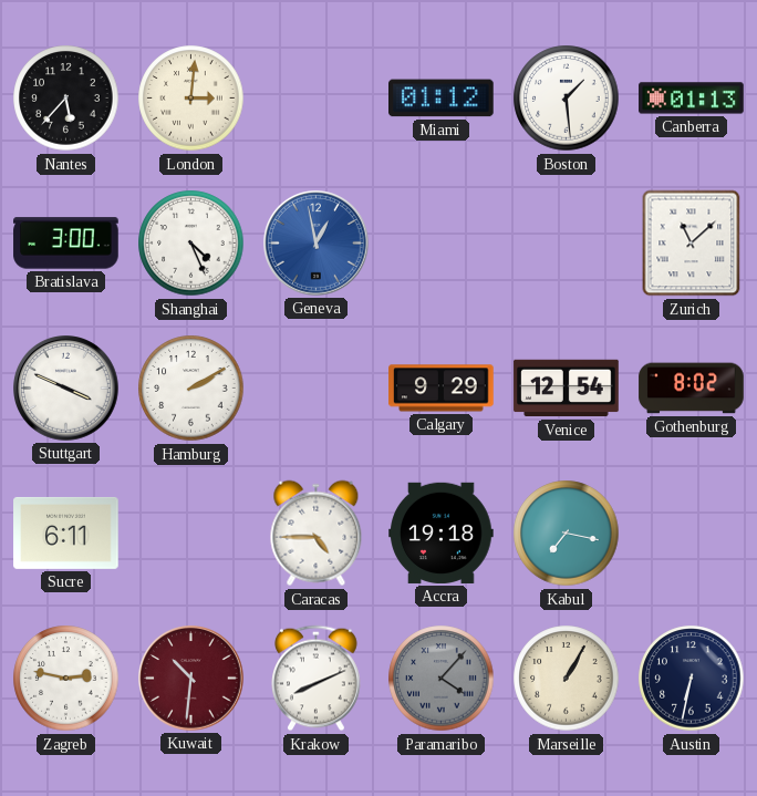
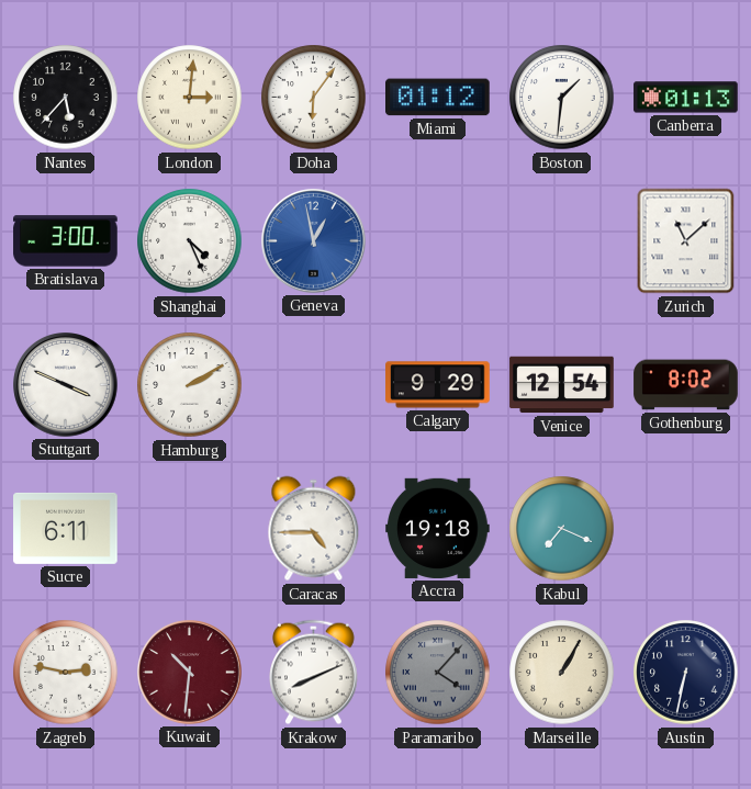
Doha: none -> 6:06
Boston: 1:29 -> 1:31
Kabul: 7:17 -> 7:19
